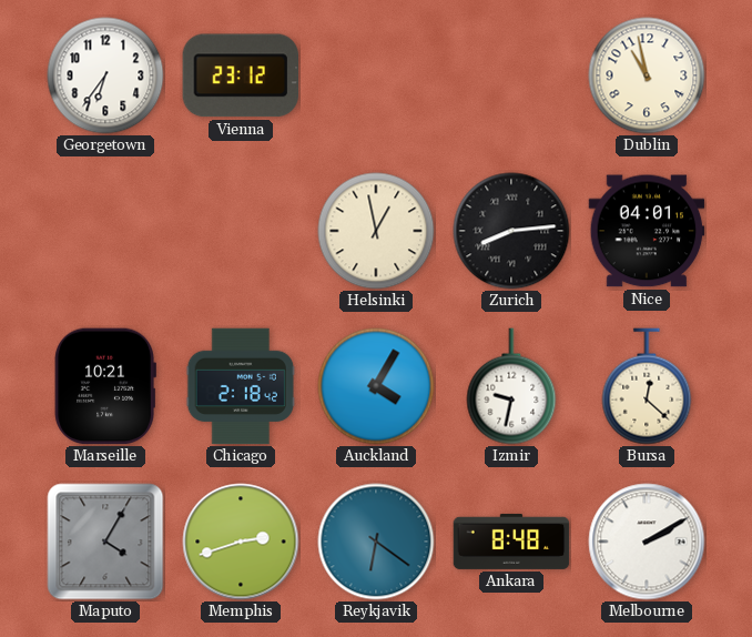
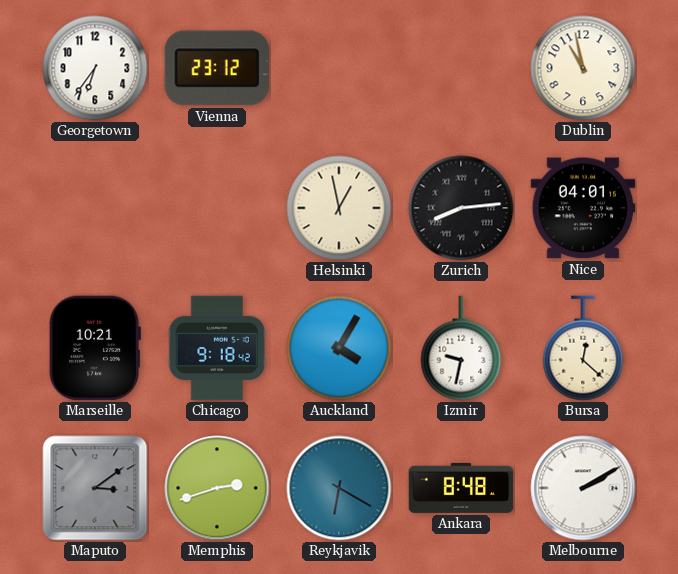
Chicago: 2:18 -> 9:18
Maputo: 4:05 -> 3:09
Reykjavik: 6:21 -> 6:20
